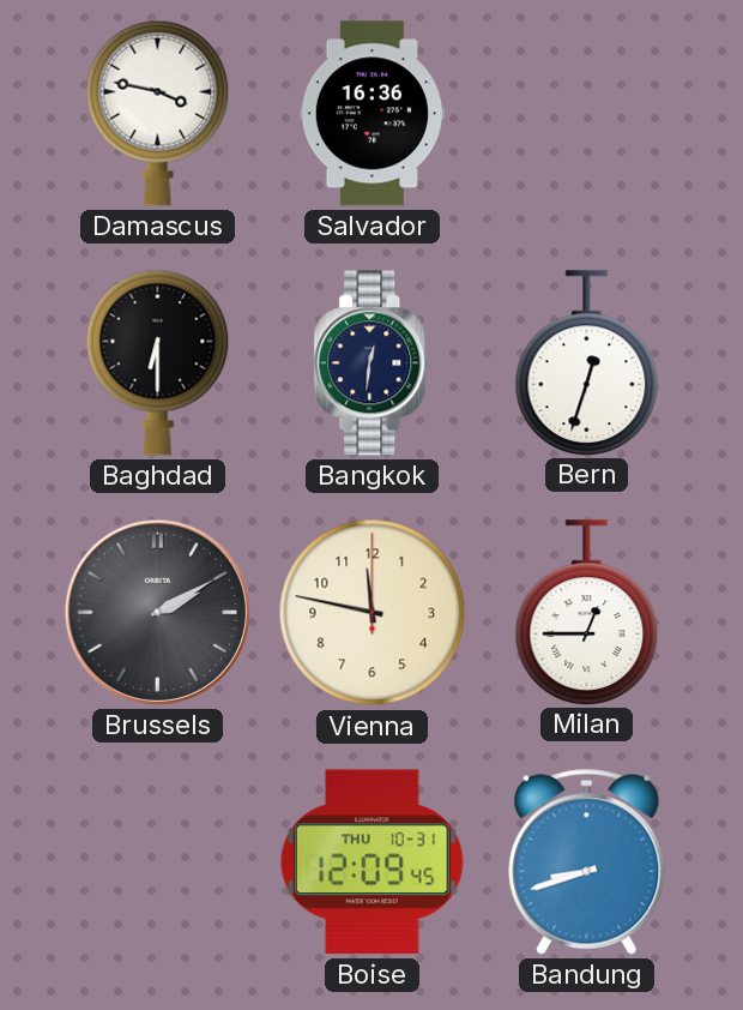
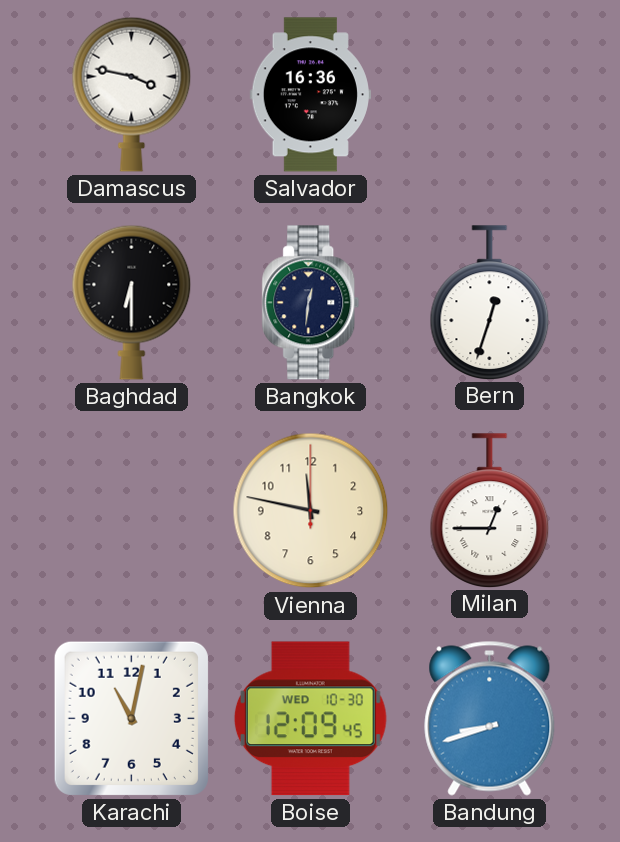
Brussels: 2:10 -> none
Karachi: none -> 11:02
Boise date: THU 10-31 -> WED 10-30
